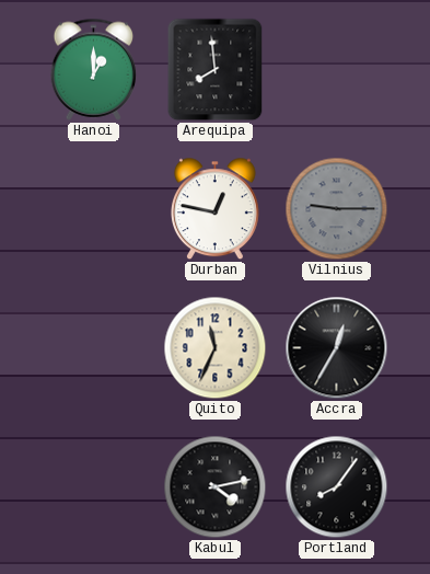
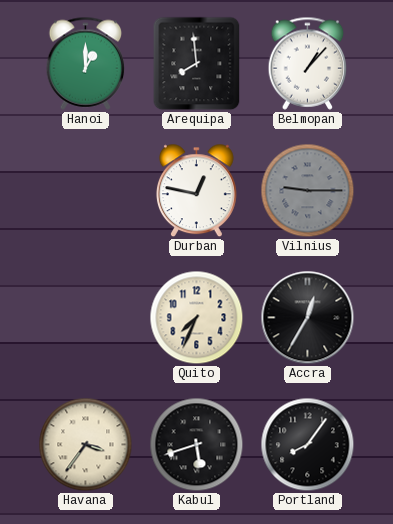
Belmopan: none -> 1:07
Quito: 11:34 -> 7:34
Havana: none -> 3:36
Kabul: 4:13 -> 5:42
